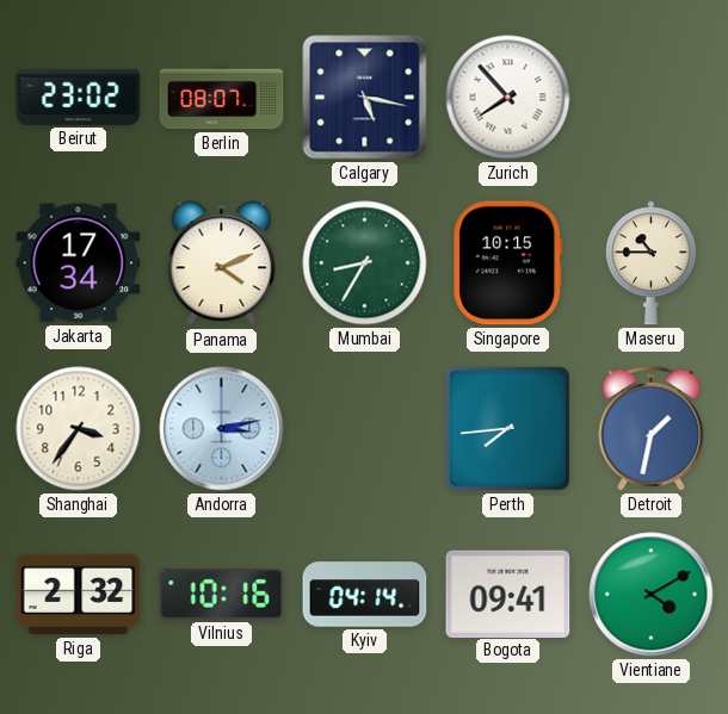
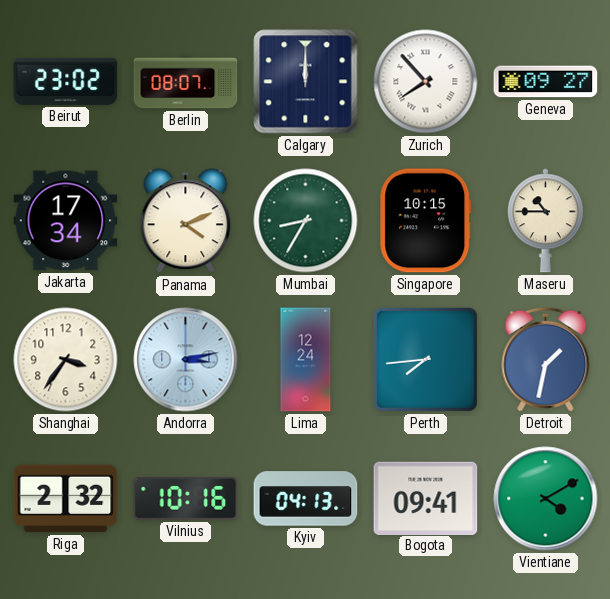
Calgary: 5:17 -> 12:00
Geneva: none -> 09:27
Lima: none -> 12:24
Kyiv: 04:14 -> 04:13
